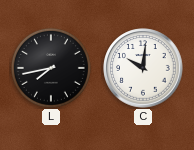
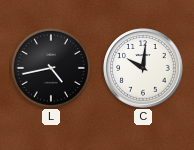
L: 7:43 -> 4:43
